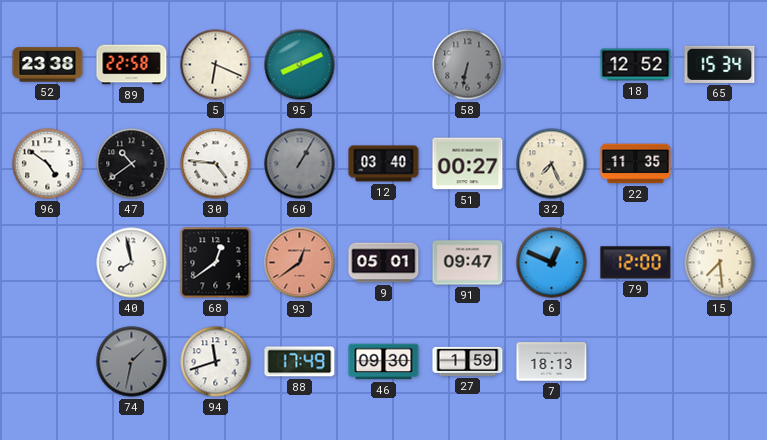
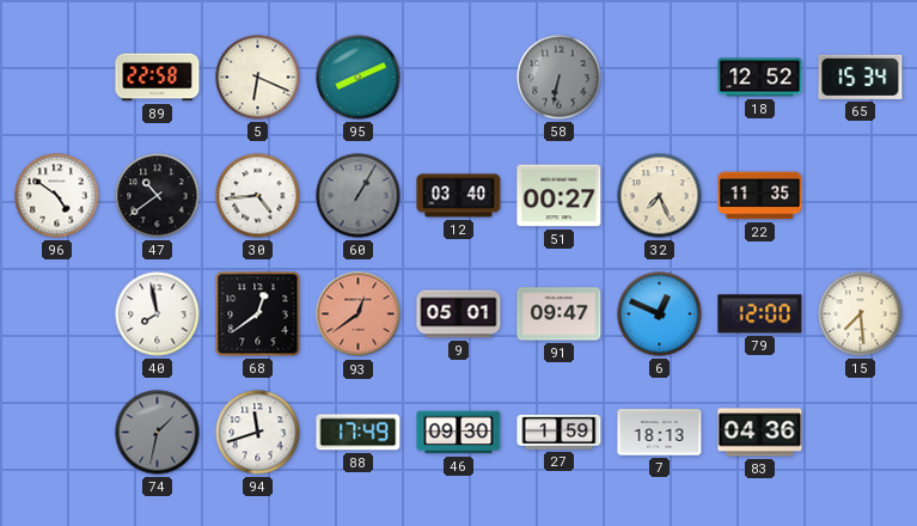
52: 23:38 -> none
30: 4:46 -> 4:44
83: none -> 04:36
